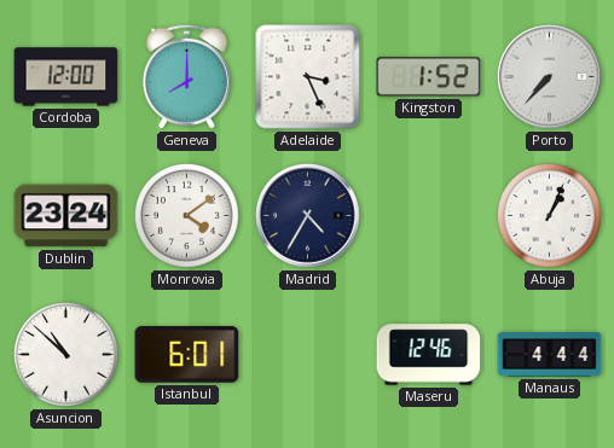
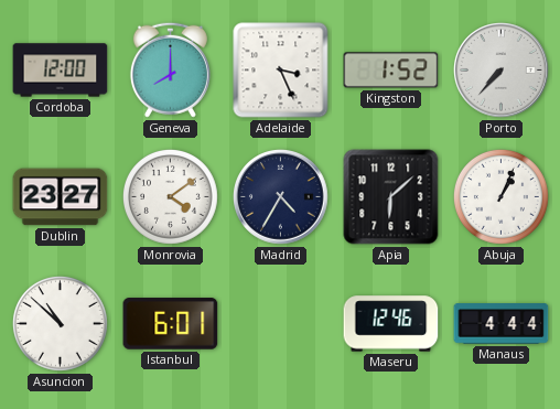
Dublin: 23:24 -> 23:27
Apia: none -> 6:08
